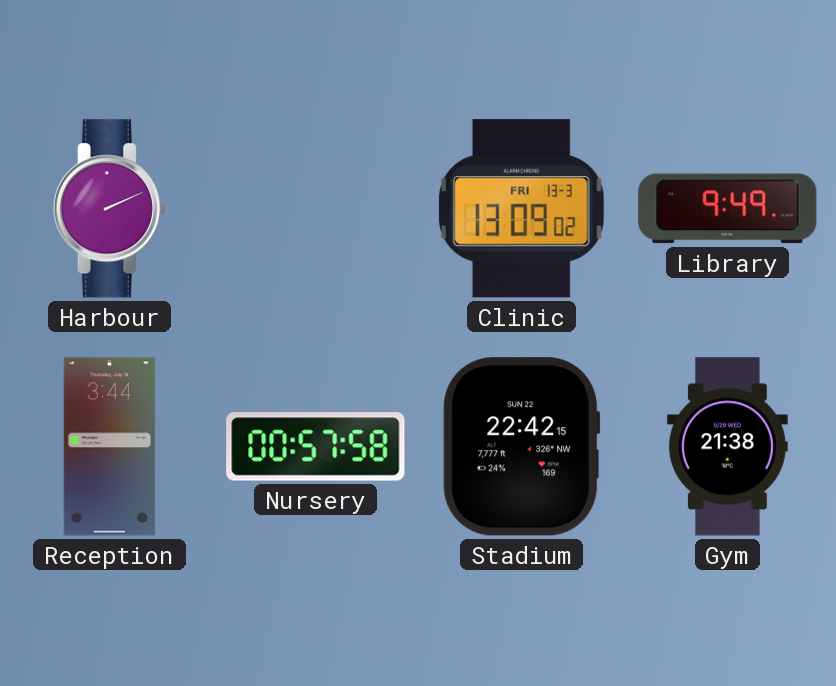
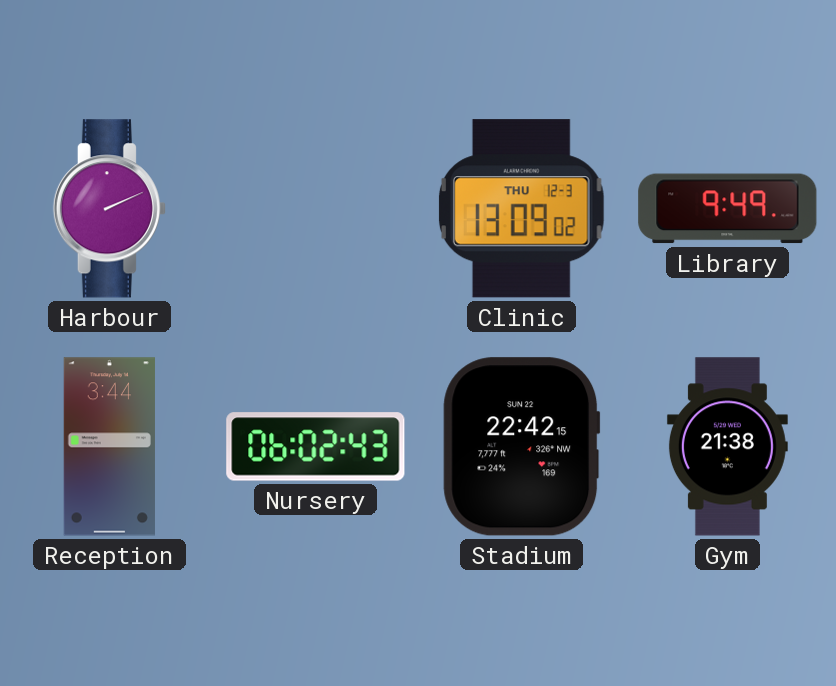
Clinic date: FRI 13-3 -> THU 12-3
Nursery: 00:57 -> 06:02
